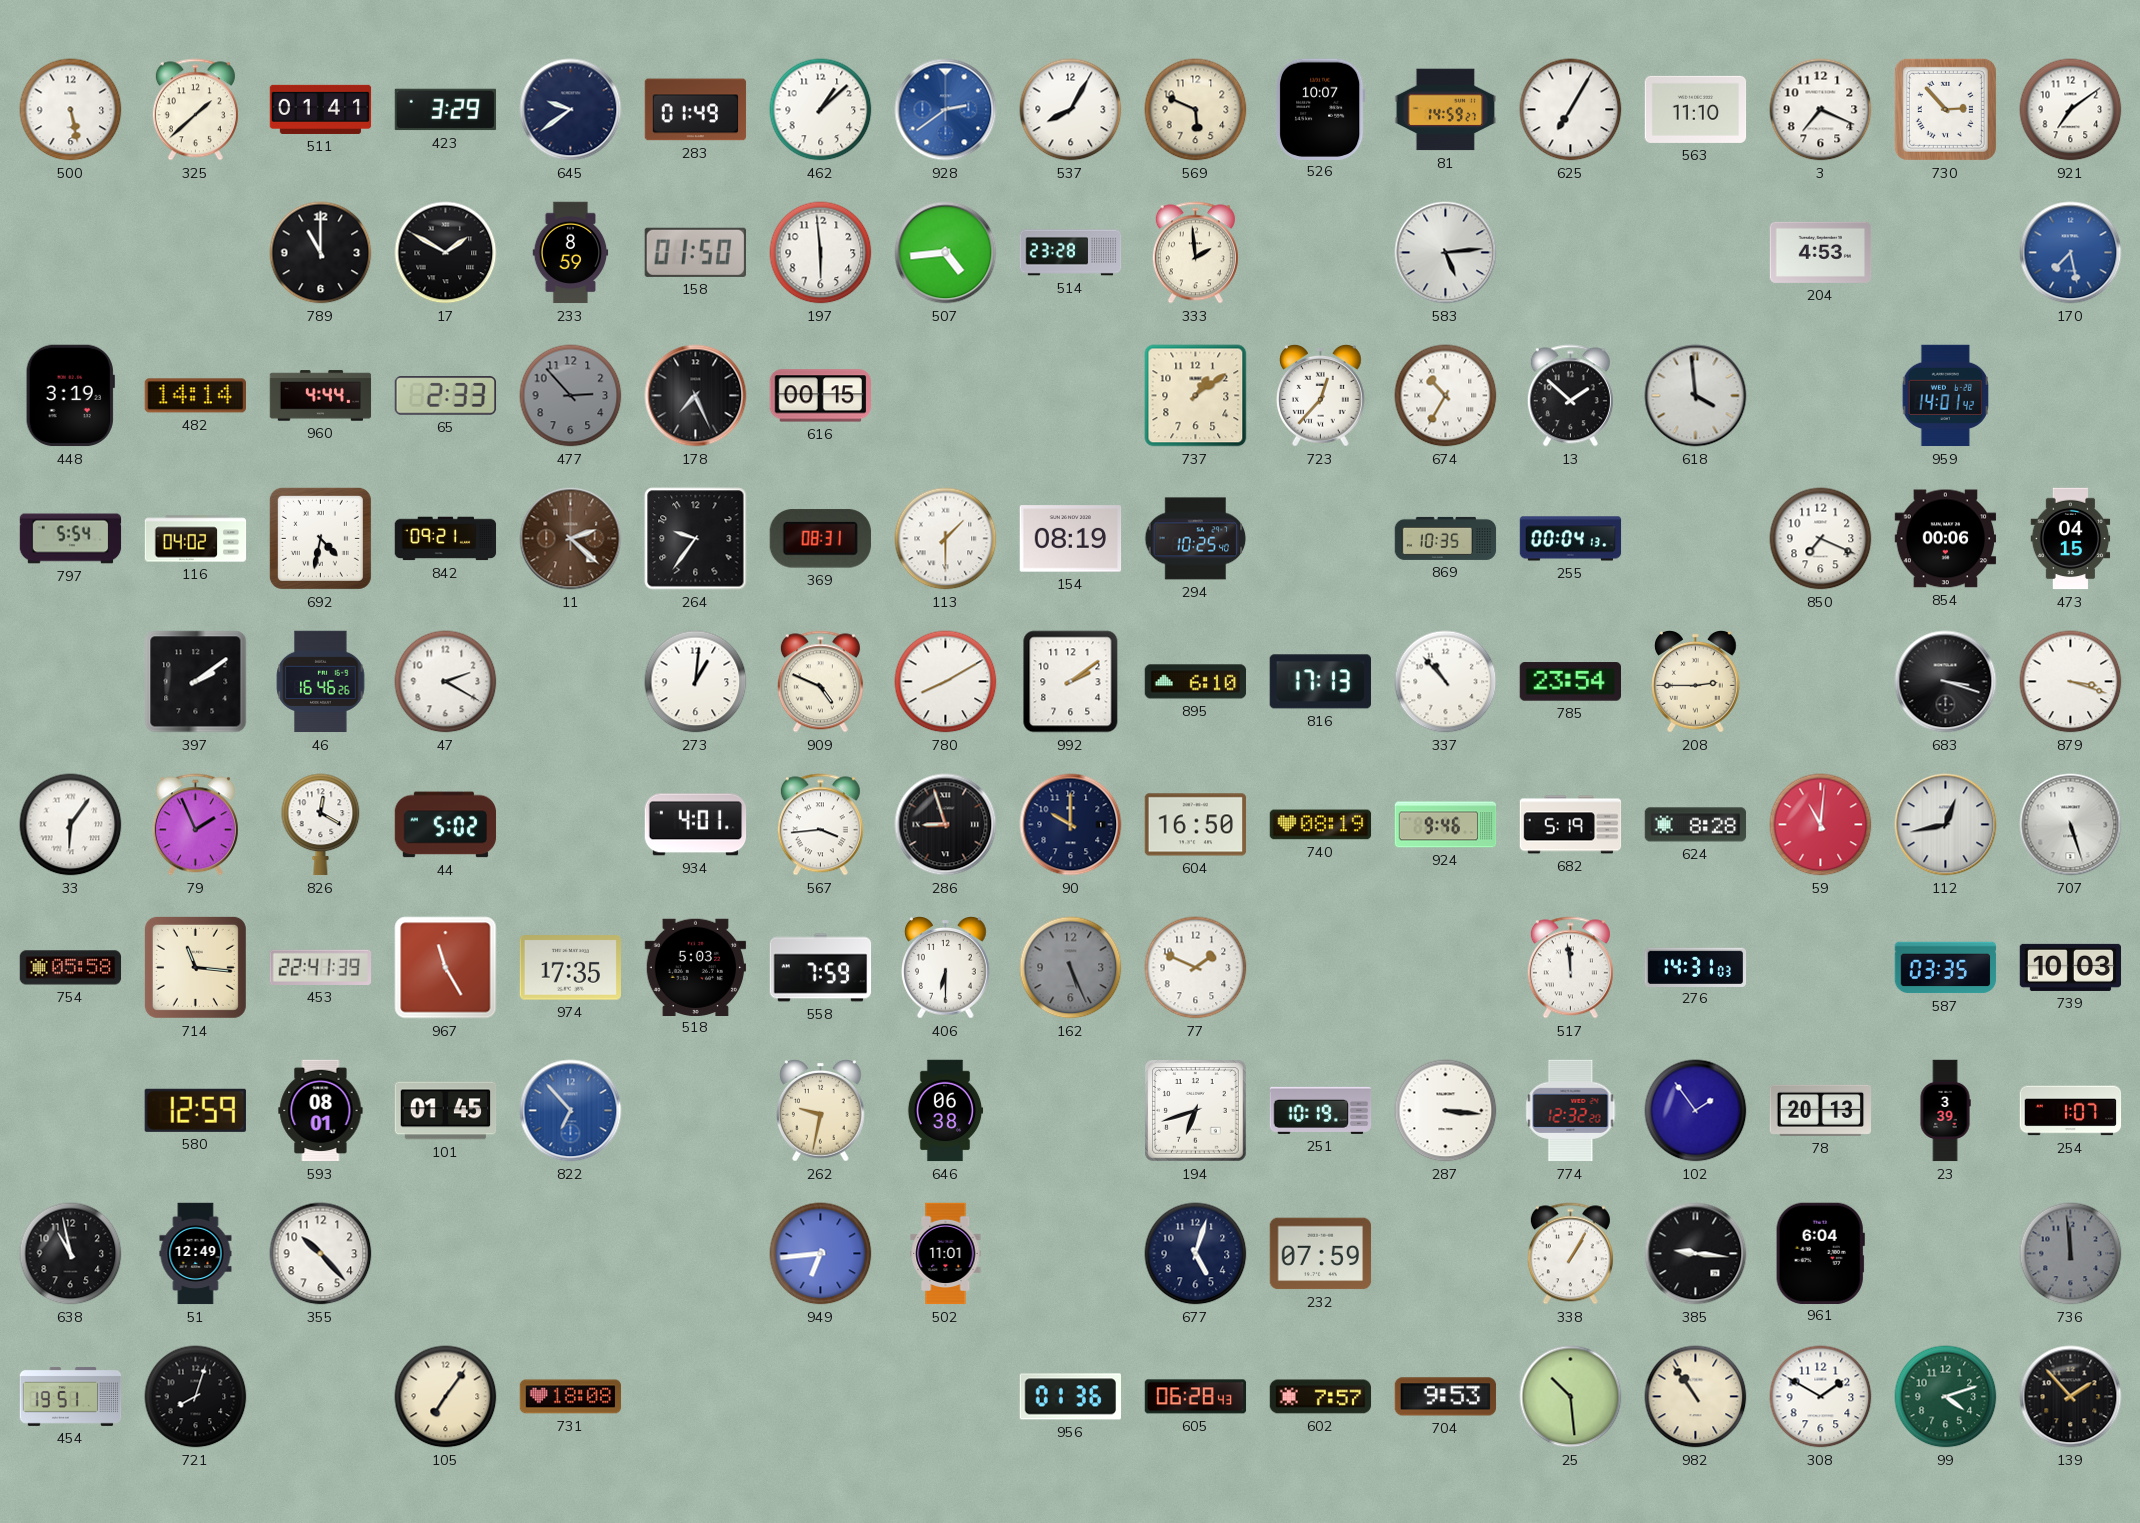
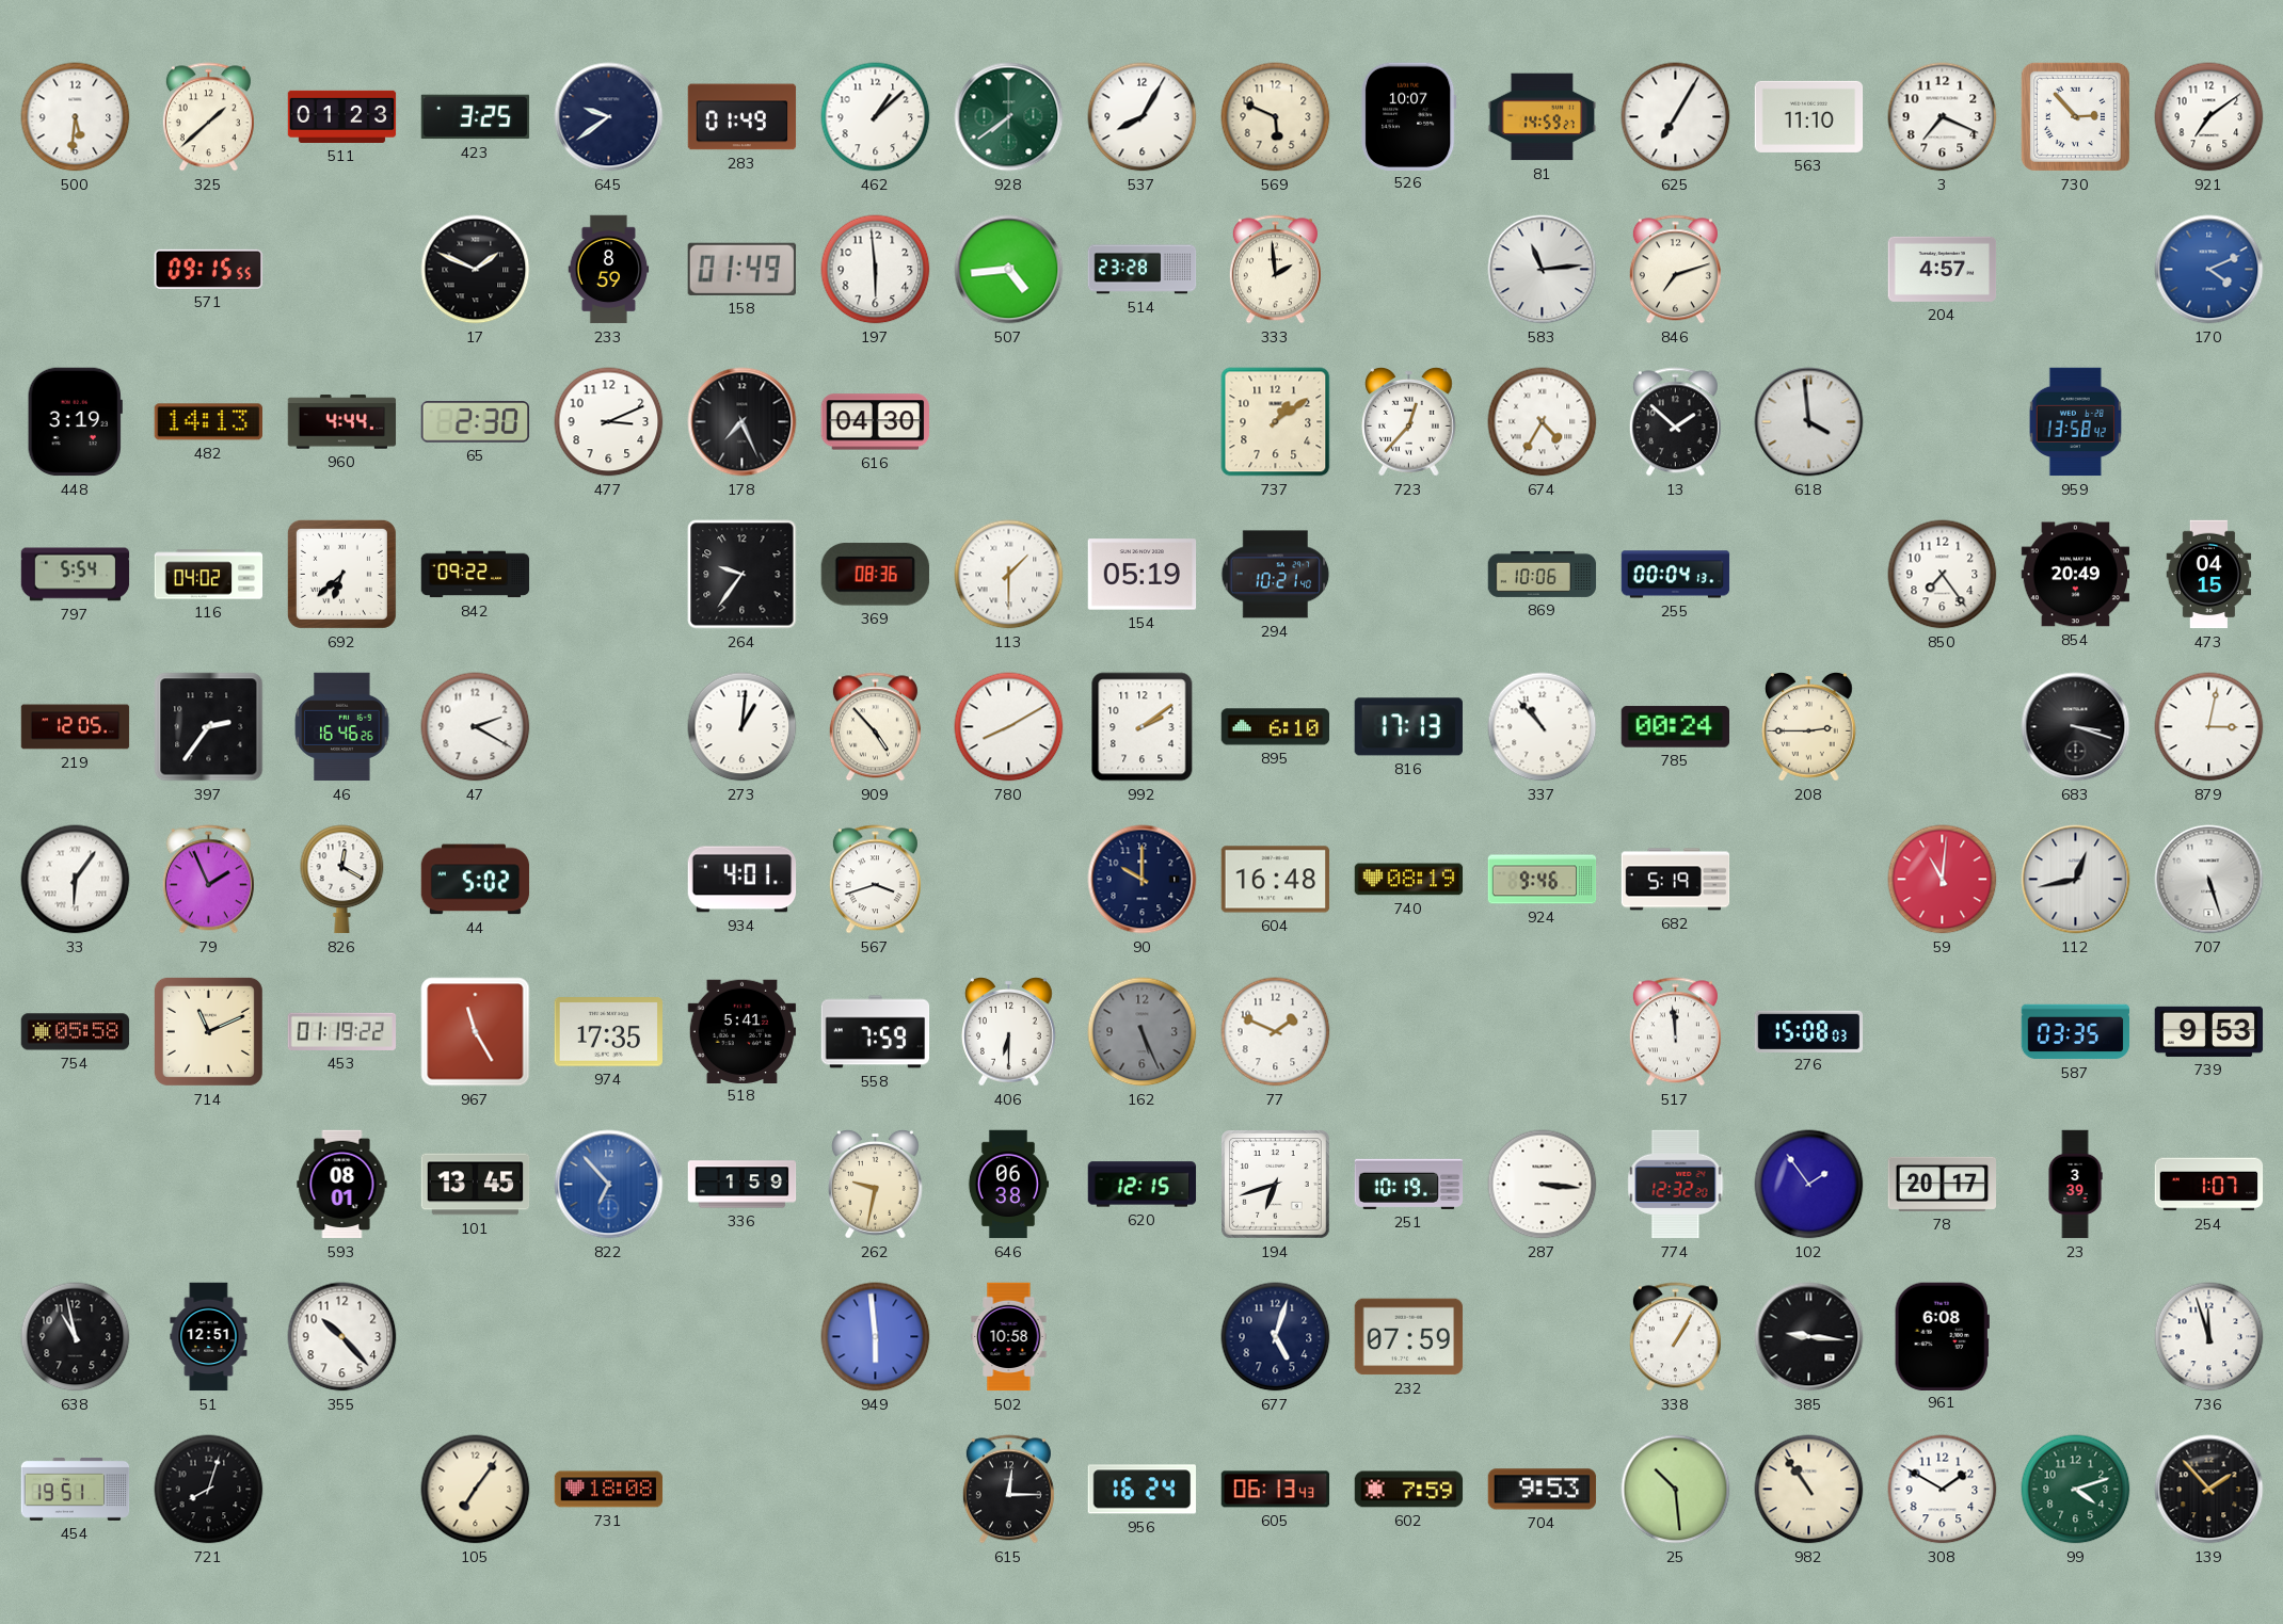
500: 5:28 -> 5:31
511: 01:41 -> 01:23
423: 3:29 -> 3:25
928: 2:39 -> 7:39
928 dial: blue -> green
571: none -> 09:15
789: 11:00 -> none
17: 1:50 -> 1:49
158: 01:50 -> 01:49
583: 5:14 -> 11:14
846: none -> 7:12
204: 4:53 -> 4:57
170: 7:28 -> 4:11
482: 14:14 -> 14:13
65: 2:33 -> 2:30
477: 2:53 -> 3:11
477 dial: grey -> white
616: 00:15 -> 04:30
674: 10:35 -> 4:35
959: 14:01 -> 13:58
692: 4:32 -> 6:38
842: 09:21 -> 09:22
11: 2:22 -> none
369: 08:31 -> 08:36
154: 08:19 -> 05:19
294: 10:25 -> 10:21
869: 10:35 -> 10:06
850: 7:19 -> 7:24
854: 00:06 -> 20:49
219: none -> 12:05
397: 2:09 -> 2:36
909: 4:49 -> 4:53
785: 23:54 -> 00:24
879: 3:18 -> 3:02
567: 3:44 -> 3:42
286: 8:57 -> none
604: 16:50 -> 16:48
624: 8:28 -> none
714: 11:16 -> 11:11
453: 22:41 -> 01:19
518: 5:03 -> 5:41
276: 14:31 -> 15:08
739: 10:03 -> 9:53
580: 12:59 -> none
101: 01:45 -> 13:45
336: none -> 1:59
620: none -> 12:15
78: 20:13 -> 20:17
51: 12:49 -> 12:51
949: 6:44 -> 5:59
502: 11:01 -> 10:58
961: 6:04 -> 6:08
736: 11:59 -> 11:57
736 dial: grey -> white
615: none -> 12:15
956: 01:36 -> 16:24
605: 06:28 -> 06:13
602: 7:57 -> 7:59
